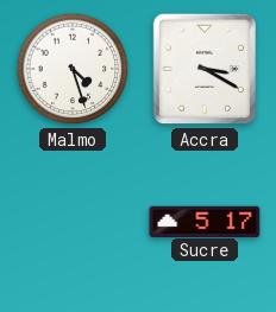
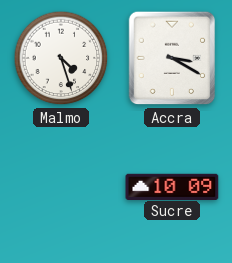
Sucre: 5:17 -> 10:09
